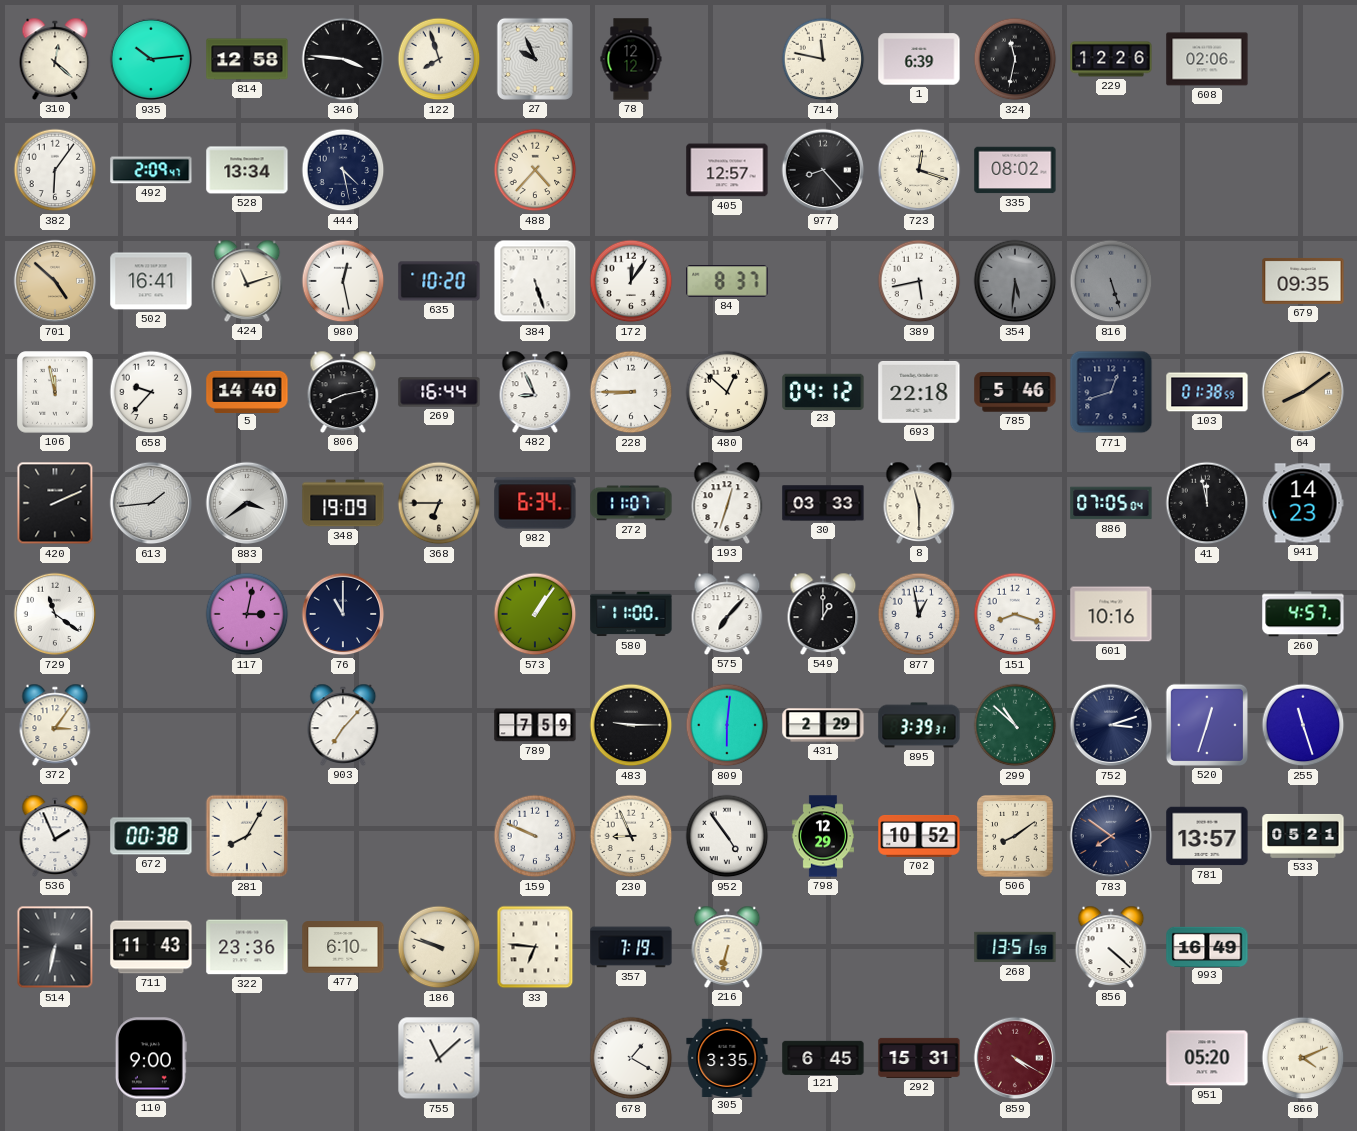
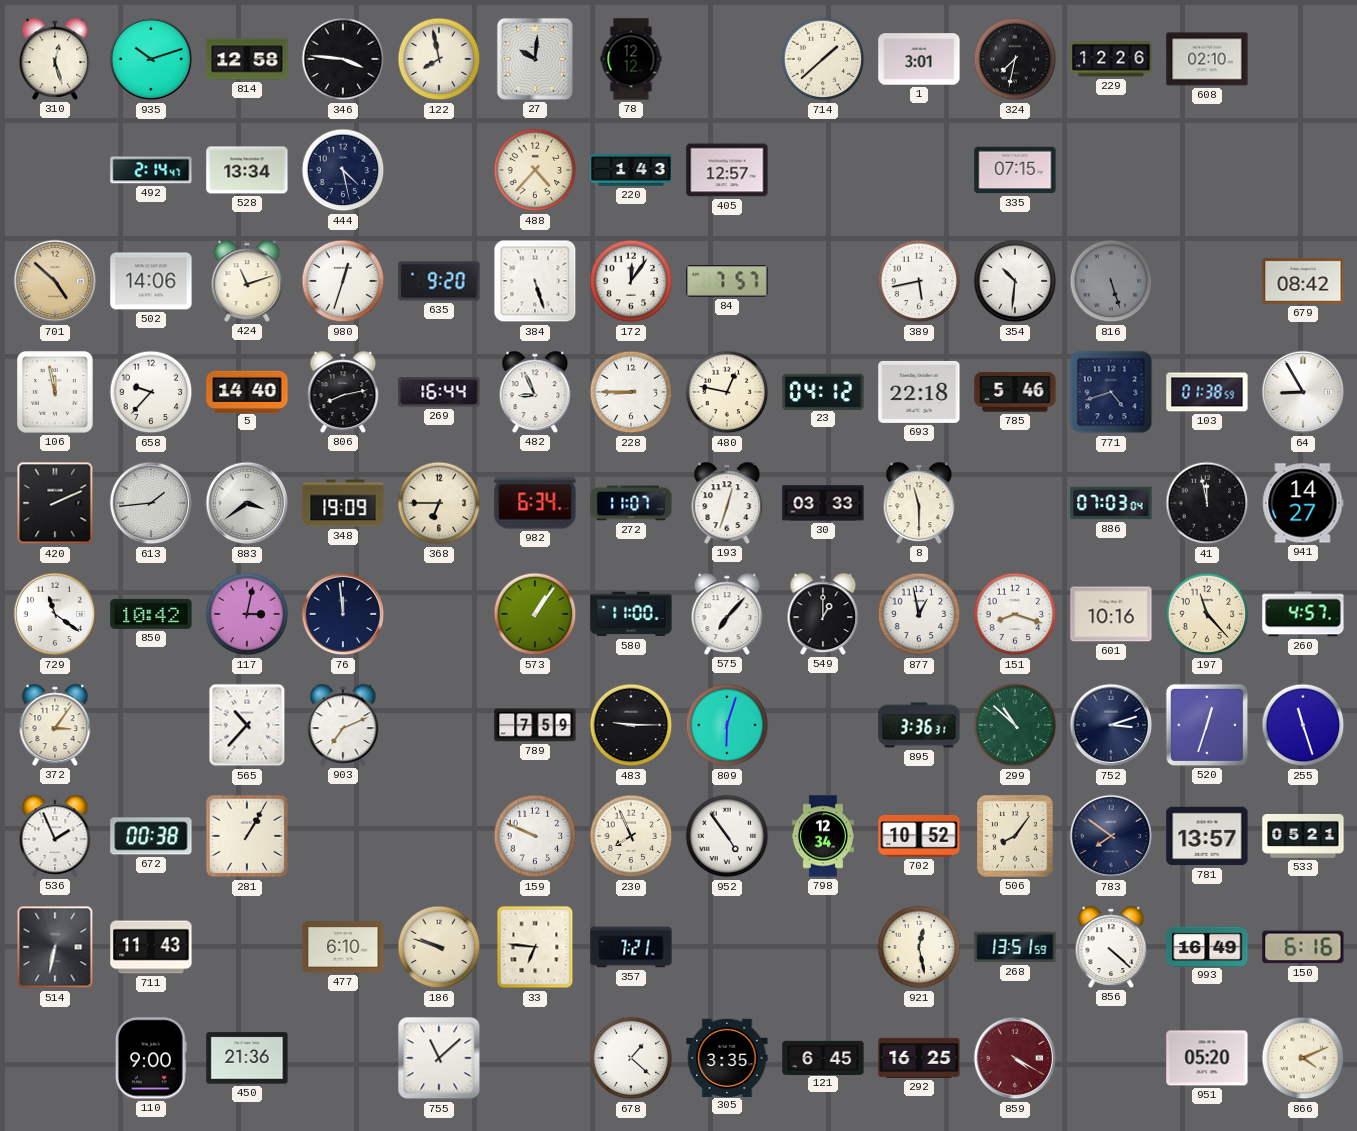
310: 12:22 -> 12:27
935: 10:14 -> 10:12
122: 7:57 -> 7:58
27: 9:56 -> 10:01
714: 11:47 -> 1:38
1: 6:39 -> 3:01
324: 11:32 -> 7:32
608: 02:06 -> 02:10
382: 6:06 -> none
492: 2:09 -> 2:14
220: none -> 1:43
977: 8:23 -> none
723: 12:18 -> none
335: 08:02 -> 07:15
502: 16:41 -> 14:06
980: 12:28 -> 12:33
635: 10:20 -> 9:20
84: 8:37 -> 7:57
354: 5:31 -> 10:31
354 dial: grey -> white
679: 09:35 -> 08:42
480: 12:52 -> 12:47
771: 12:42 -> 4:42
64: 8:09 -> 8:55
64 dial: champagne -> white
886: 07:05 -> 07:03
941: 14:23 -> 14:27
850: none -> 10:42
76: 11:00 -> 11:59
197: none -> 11:23
565: none -> 10:37
903: 7:07 -> 7:11
809: 6:01 -> 6:03
431: 2:29 -> none
895: 3:39 -> 3:36
281: 8:05 -> 1:05
230: 8:56 -> 7:56
798: 12:29 -> 12:34
506: 8:09 -> 8:06
322: 23:36 -> none
357: 7:19 -> 7:21
216: 6:32 -> none
921: none -> 12:28
150: none -> 6:16
450: none -> 21:36
678: 1:20 -> 1:22
292: 15:31 -> 16:25
